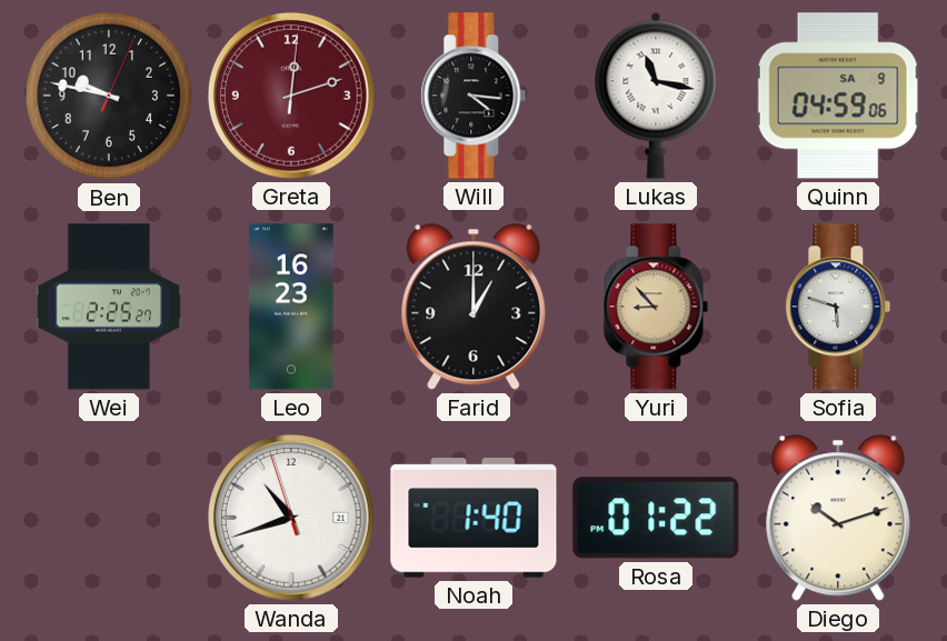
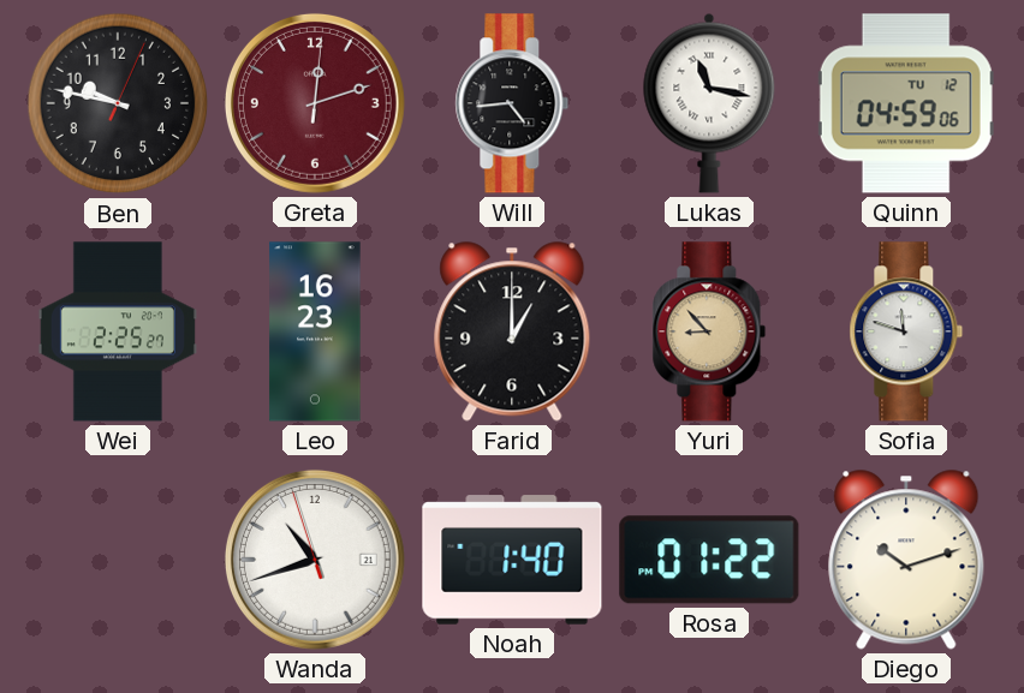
Will: 4:16 -> 4:44
Quinn date: SA 9 -> TU 12
Sofia: 5:48 -> 11:48
